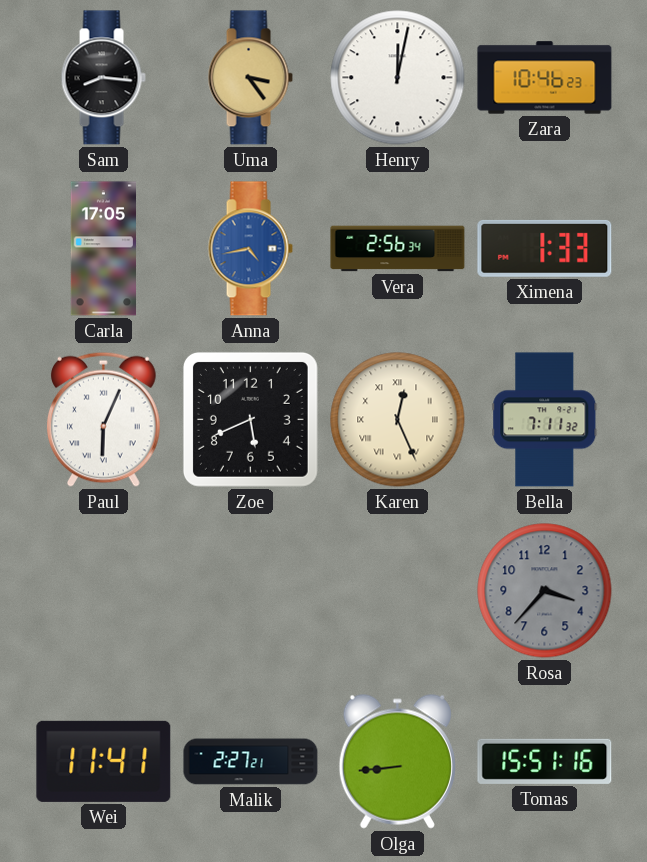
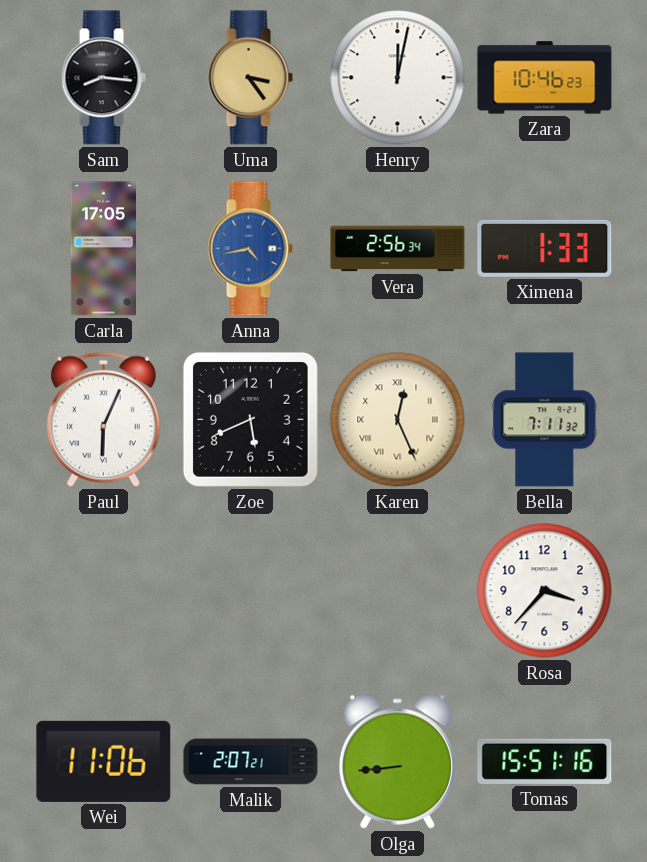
Rosa dial: grey -> white
Wei: 11:41 -> 11:06
Malik: 2:27 -> 2:07
